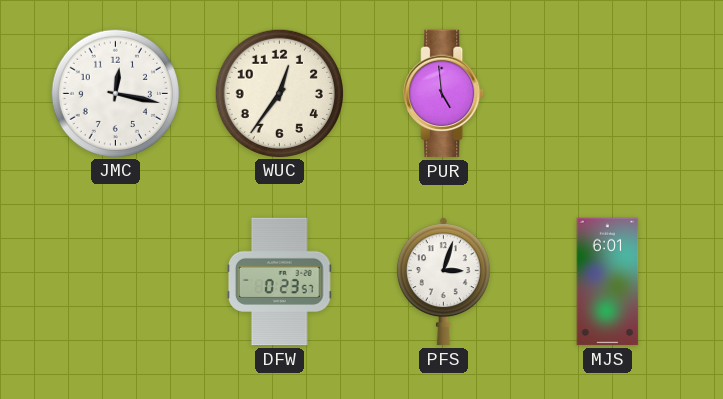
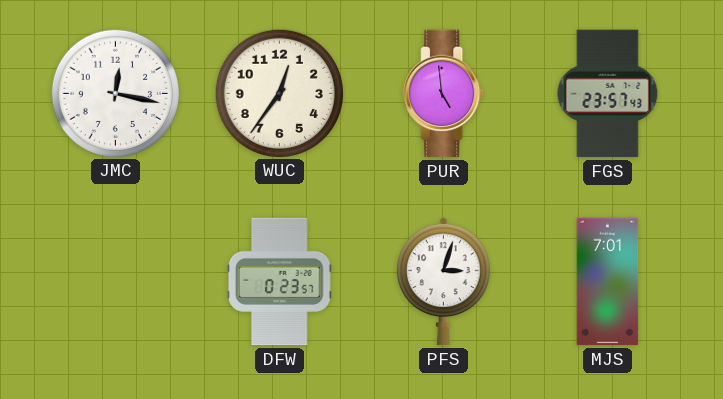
FGS: none -> 23:57
MJS: 6:01 -> 7:01
